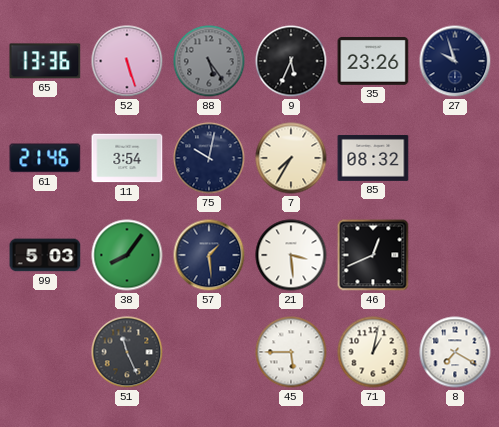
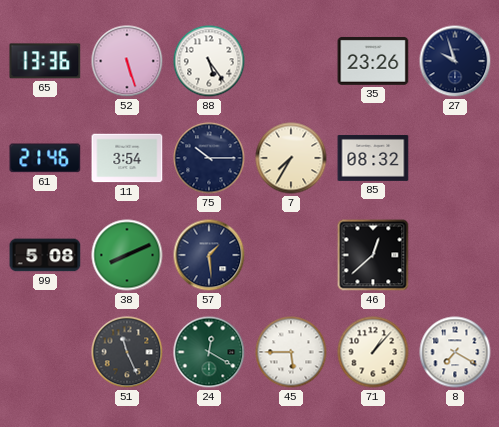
88 dial: grey -> white
9: 5:34 -> none
75: 10:02 -> 10:15
99: 5:03 -> 5:08
38: 8:06 -> 8:11
21: 3:29 -> none
46: 12:41 -> 12:38
24: none -> 12:20
71: 1:02 -> 1:07
